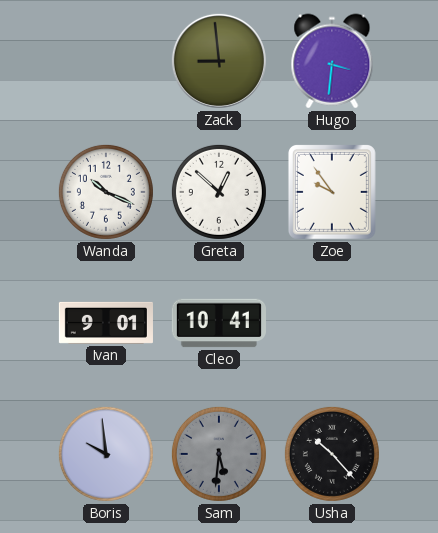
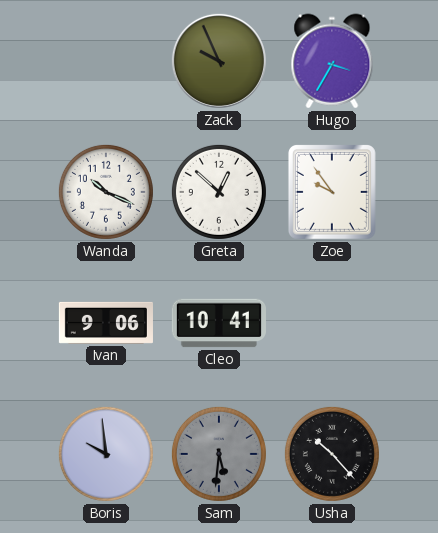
Zack: 8:59 -> 9:56
Hugo: 3:31 -> 3:35
Ivan: 9:01 -> 9:06
